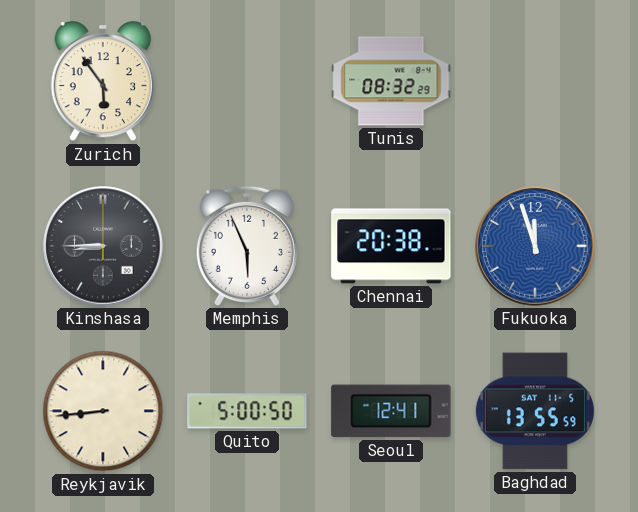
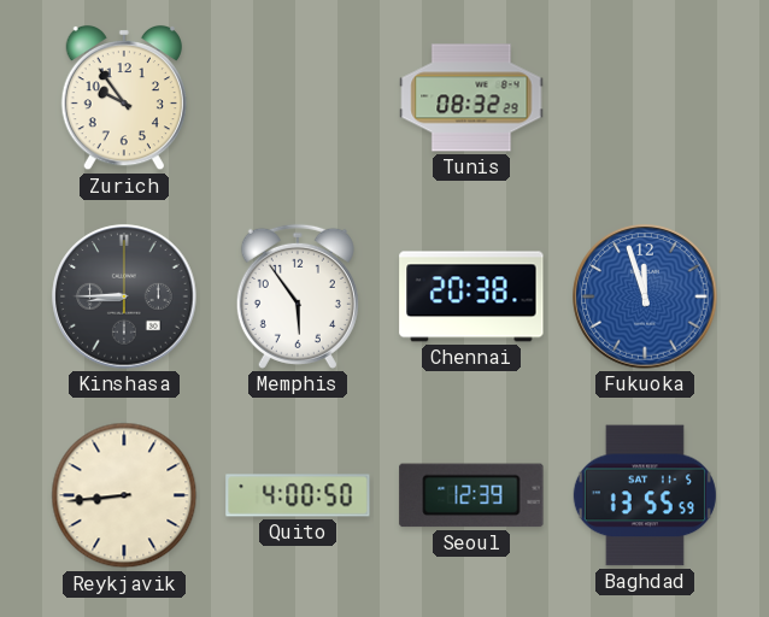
Zurich: 5:54 -> 9:54
Memphis: 5:56 -> 5:54
Quito: 5:00 -> 4:00
Seoul: 12:41 -> 12:39
